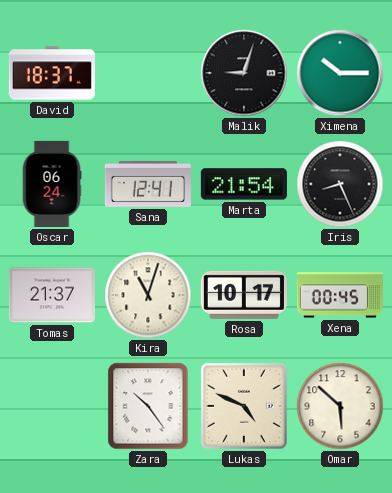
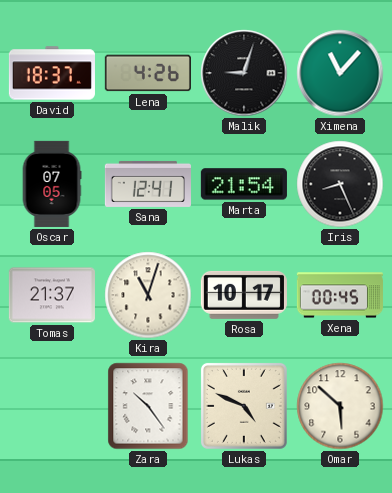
Lena: none -> 4:26
Ximena: 10:15 -> 11:07
Oscar: 06:24 -> 07:05
